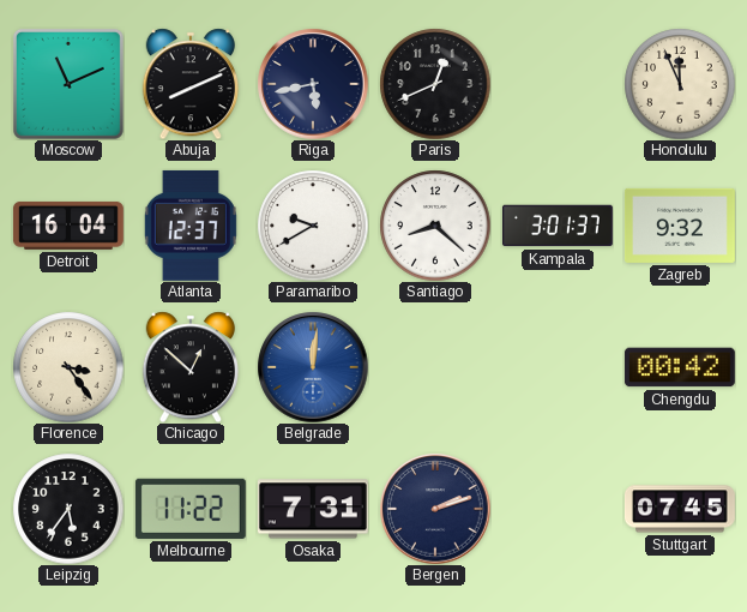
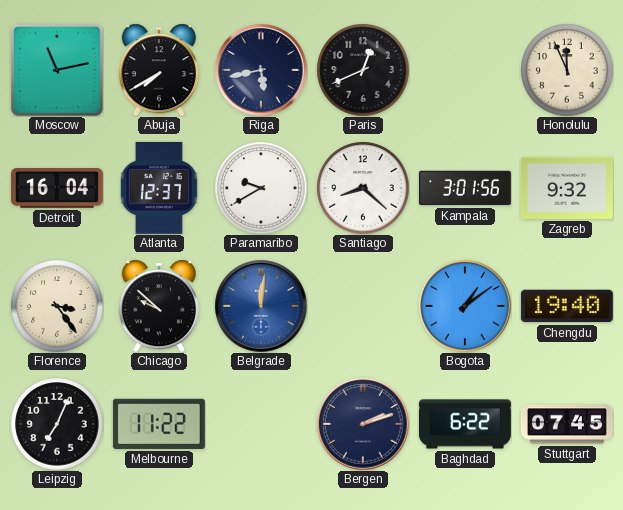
Moscow: 11:11 -> 11:13
Abuja: 8:11 -> 7:40
Kampala: 3:01:37 -> 3:01:56
Chicago: 12:52 -> 9:52
Bogota: none -> 1:09
Chengdu: 00:42 -> 19:40
Leipzig: 5:36 -> 7:04
Osaka: 7:31 -> none
Baghdad: none -> 6:22
